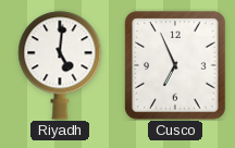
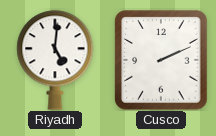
Cusco: 6:56 -> 2:11
